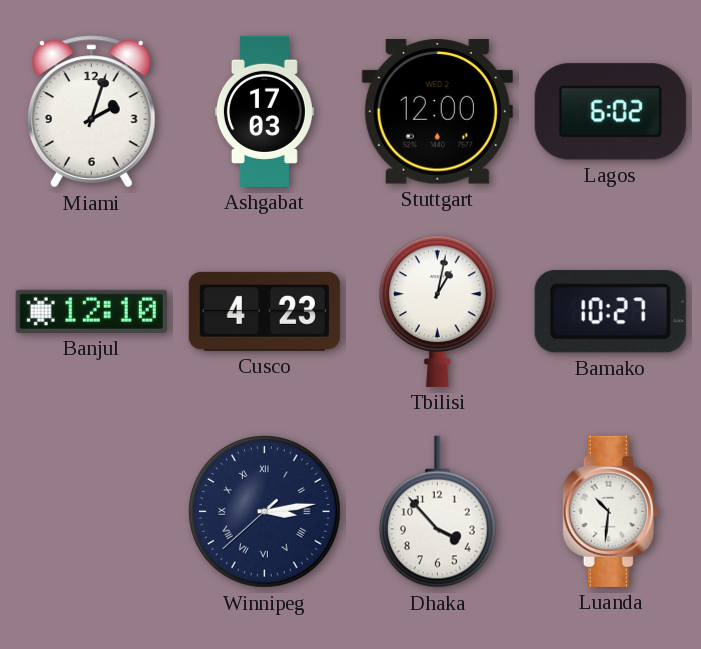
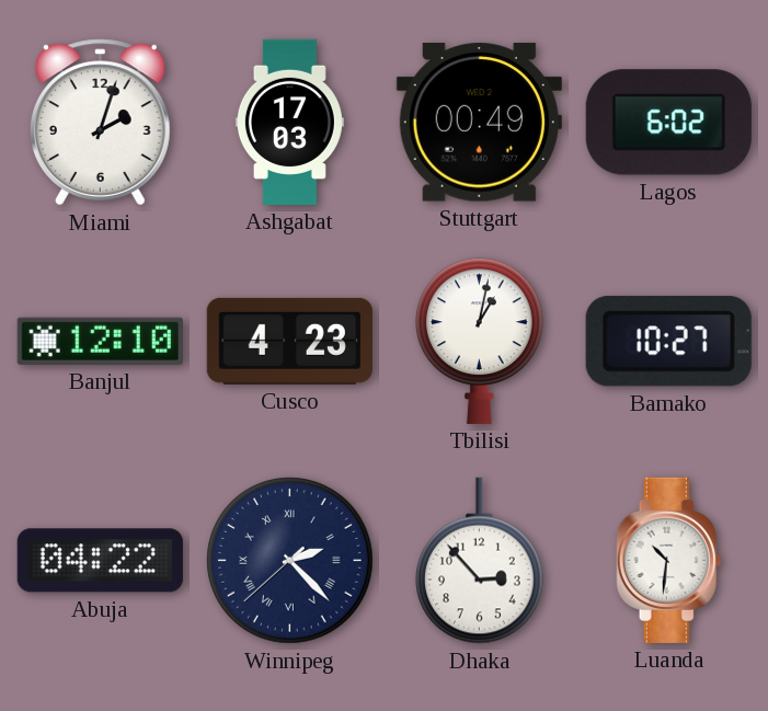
Stuttgart: 12:00 -> 00:49
Abuja: none -> 04:22
Winnipeg: 3:13 -> 2:22
Dhaka: 3:53 -> 2:53
